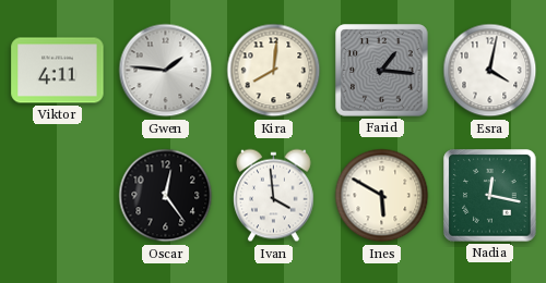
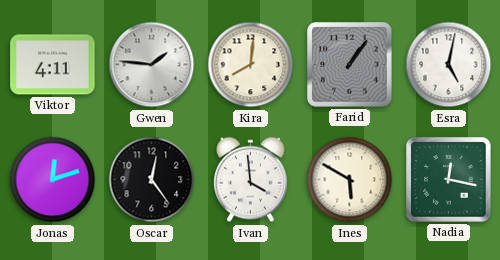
Farid: 1:16 -> 1:06
Esra: 4:02 -> 5:02
Jonas: none -> 12:12
